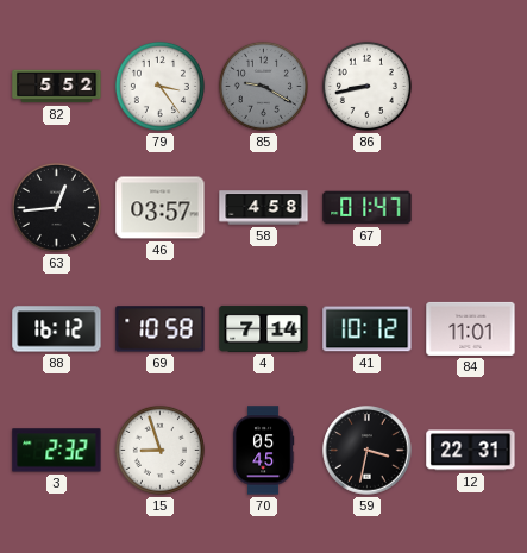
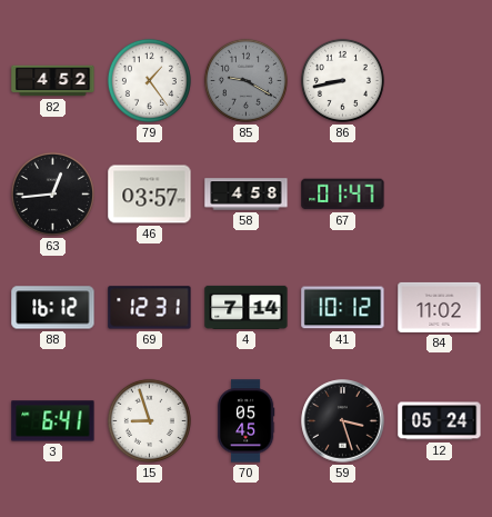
82: 5:52 -> 4:52
79: 3:24 -> 1:24
69: 10:58 -> 12:31
84: 11:01 -> 11:02
3: 2:32 -> 6:41
59: 3:32 -> 3:27
12: 22:31 -> 05:24
